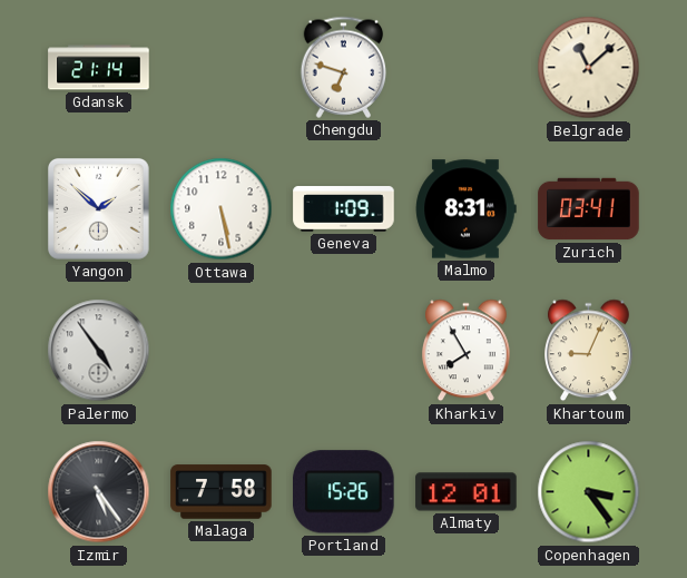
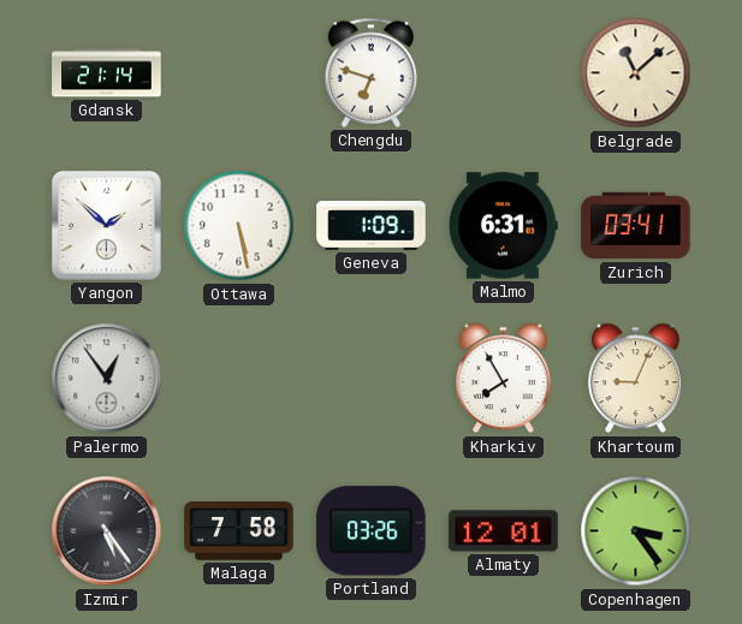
Malmo: 8:31 -> 6:31
Palermo: 4:54 -> 12:54
Portland: 15:26 -> 03:26
